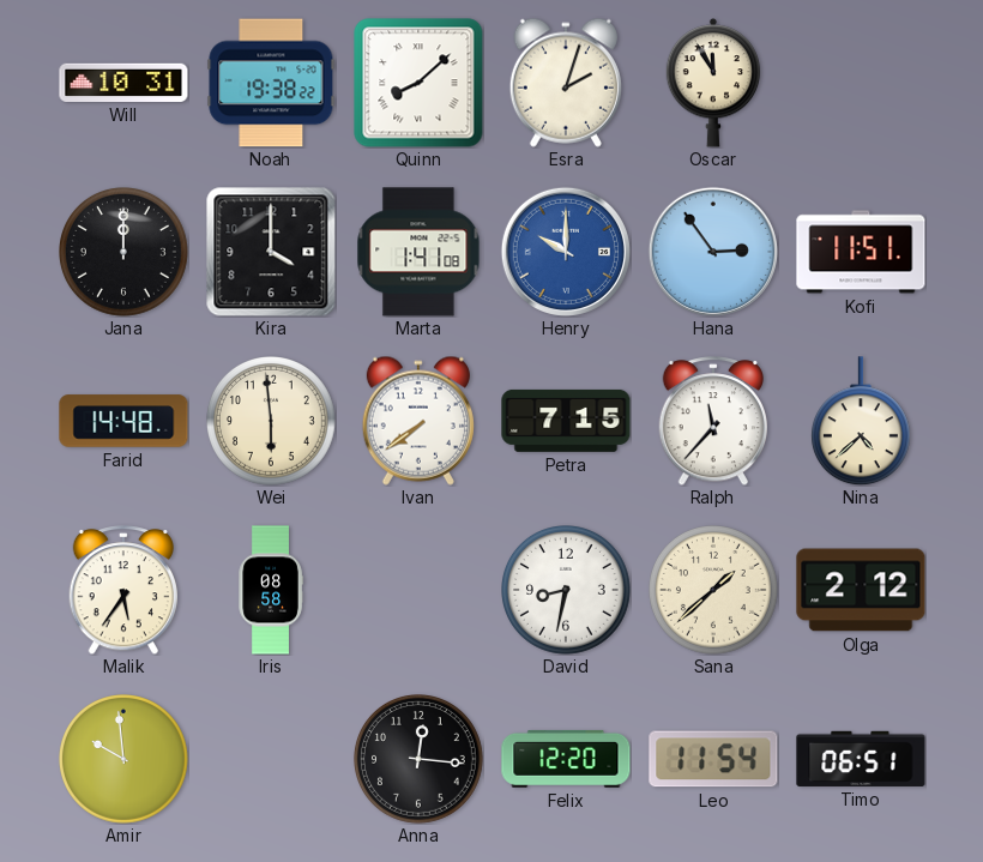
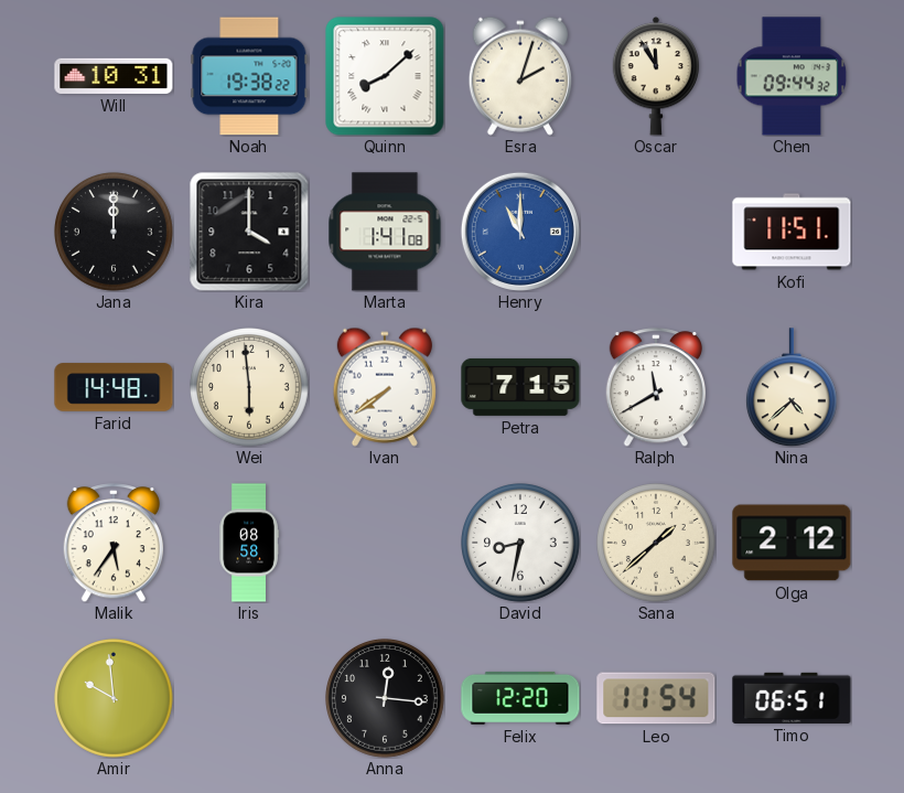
Chen: none -> 09:44
Henry: 10:00 -> 11:00
Hana: 2:54 -> none
Ralph: 11:37 -> 11:40
